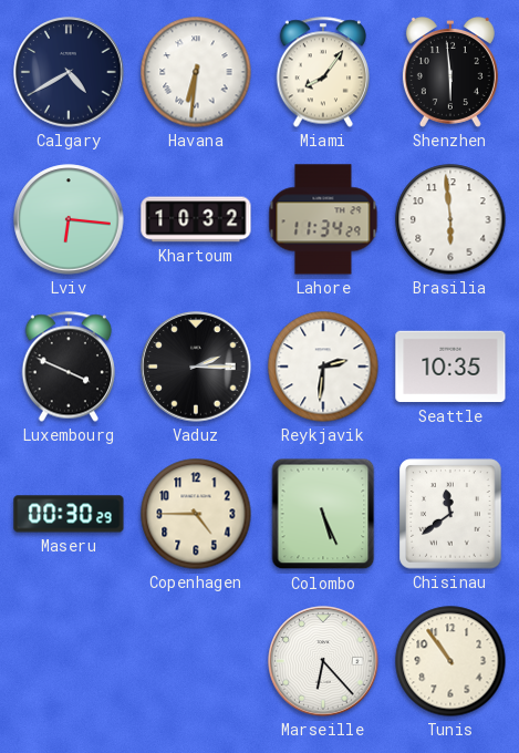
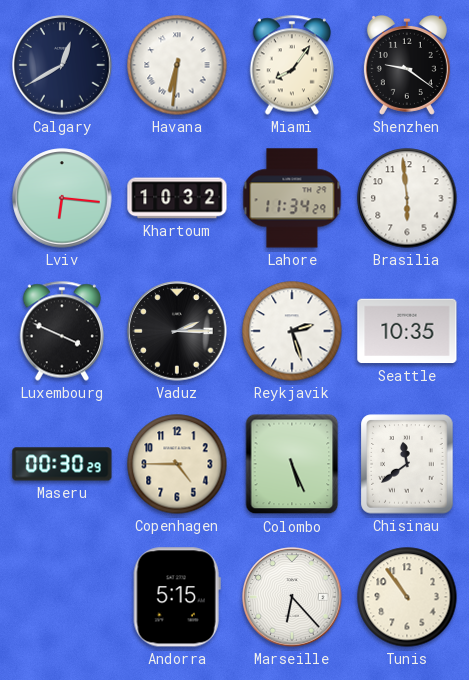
Calgary: 4:40 -> 12:40
Shenzhen: 5:59 -> 9:21
Reykjavik: 2:31 -> 2:27
Andorra: none -> 5:15
